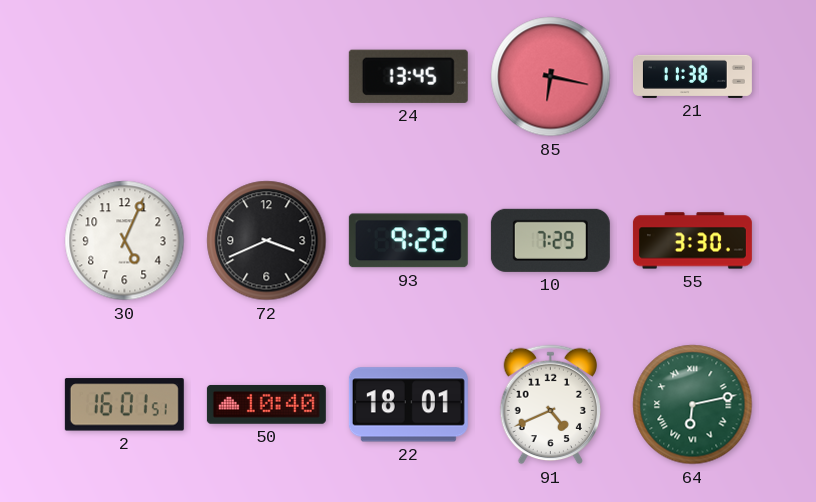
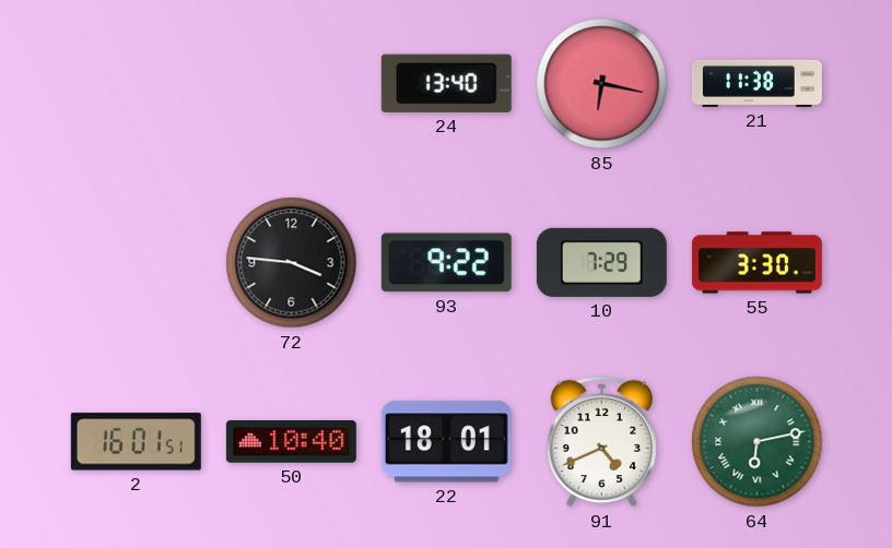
24: 13:45 -> 13:40
30: 5:04 -> none
72: 3:41 -> 3:46
